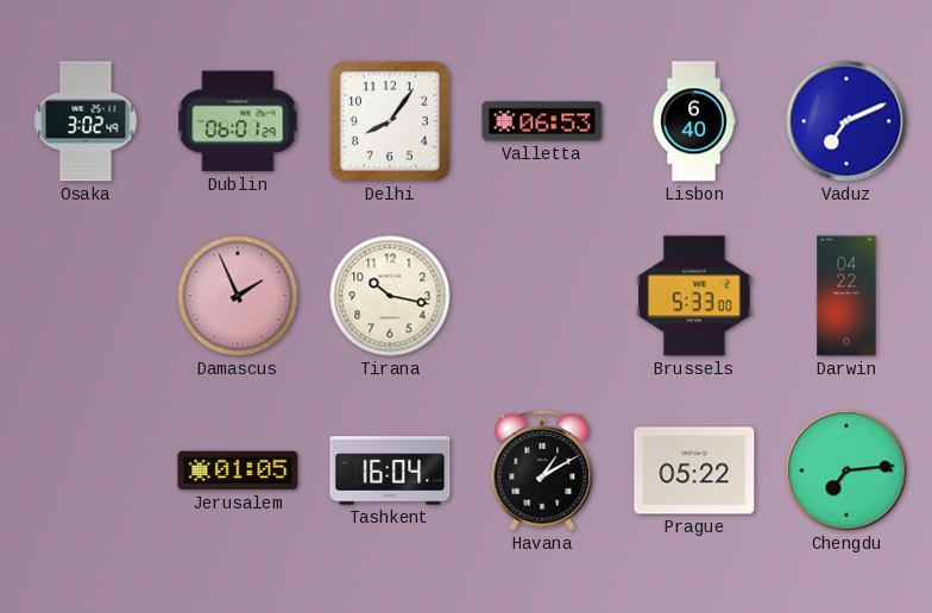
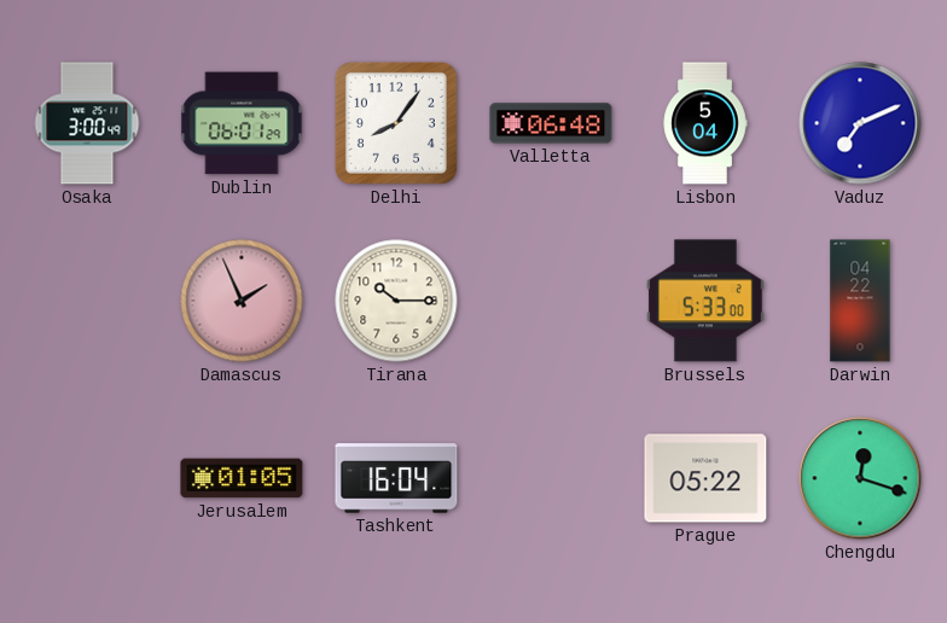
Osaka: 3:02 -> 3:00
Valletta: 06:53 -> 06:48
Lisbon: 6:40 -> 5:04
Tirana: 10:17 -> 10:15
Havana: 1:10 -> none
Chengdu: 7:14 -> 12:18
